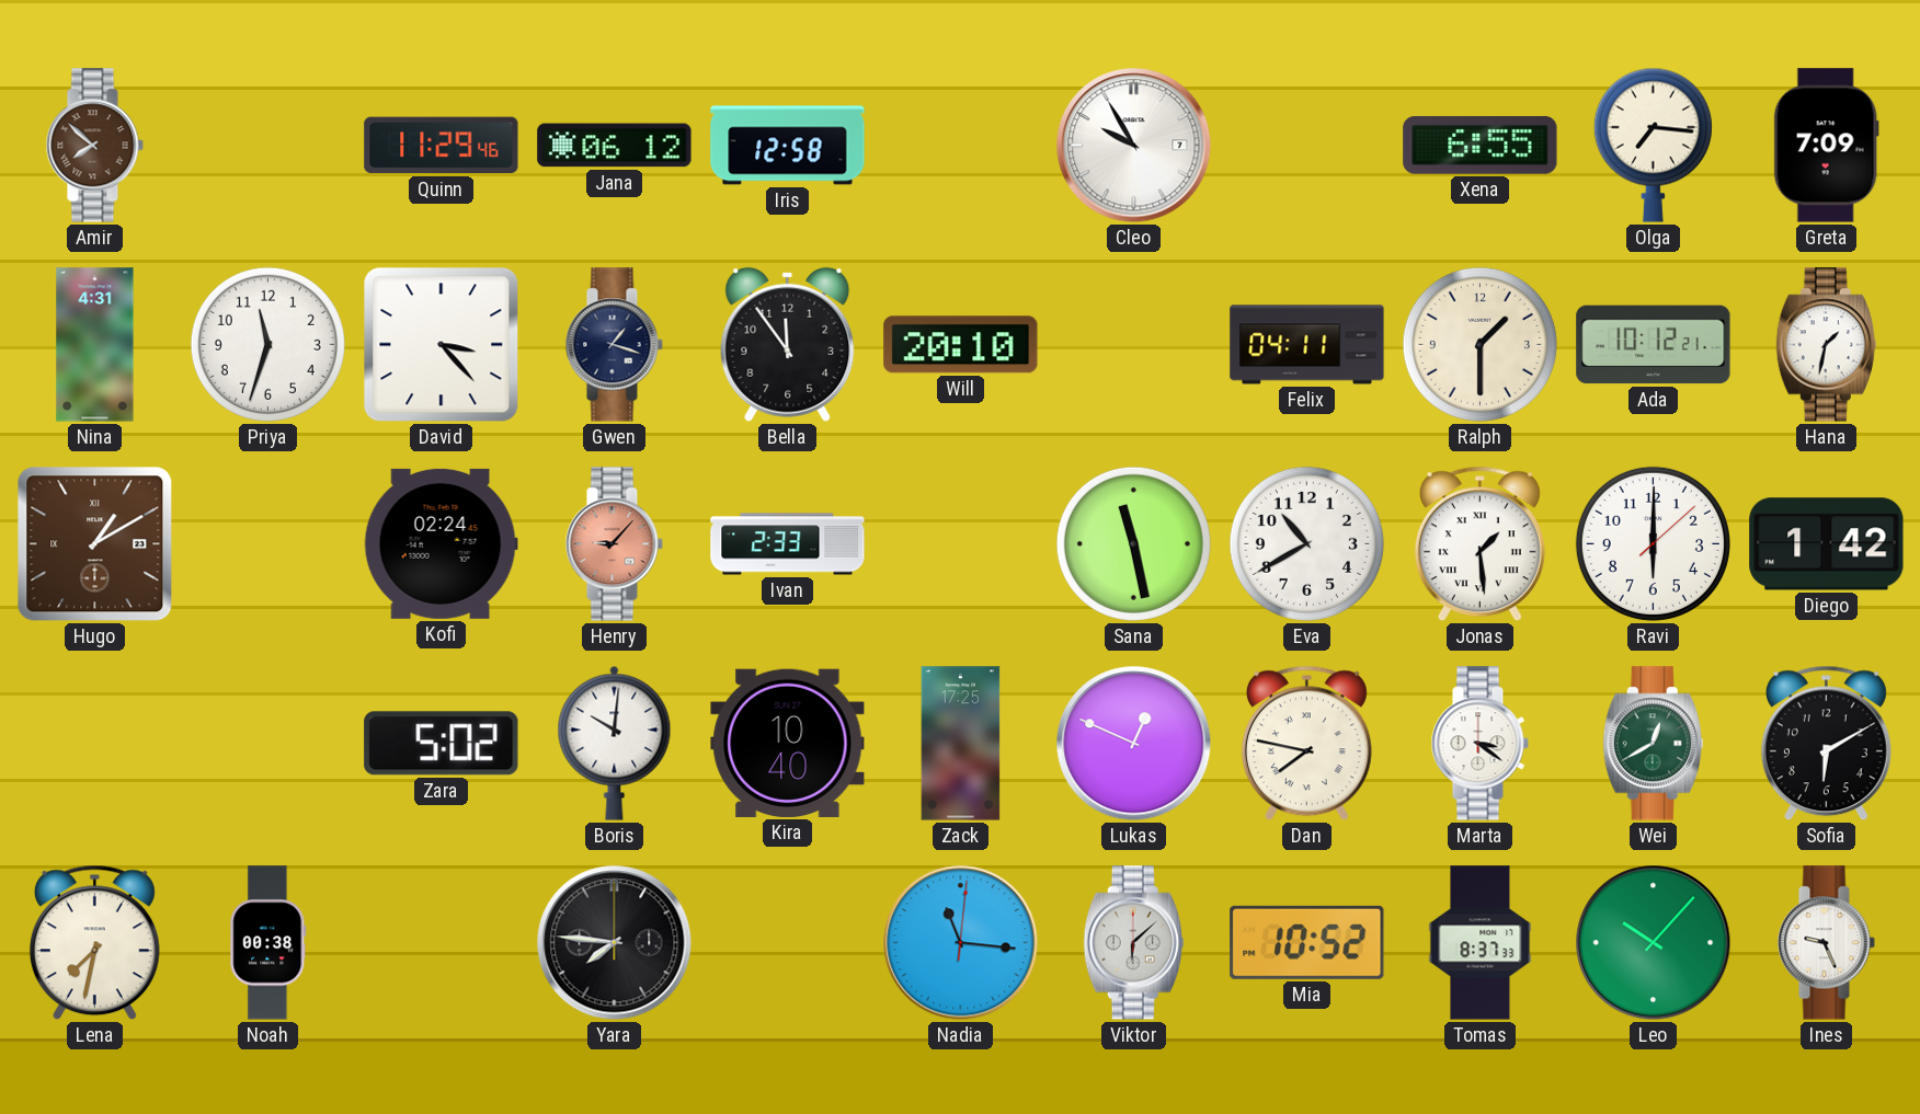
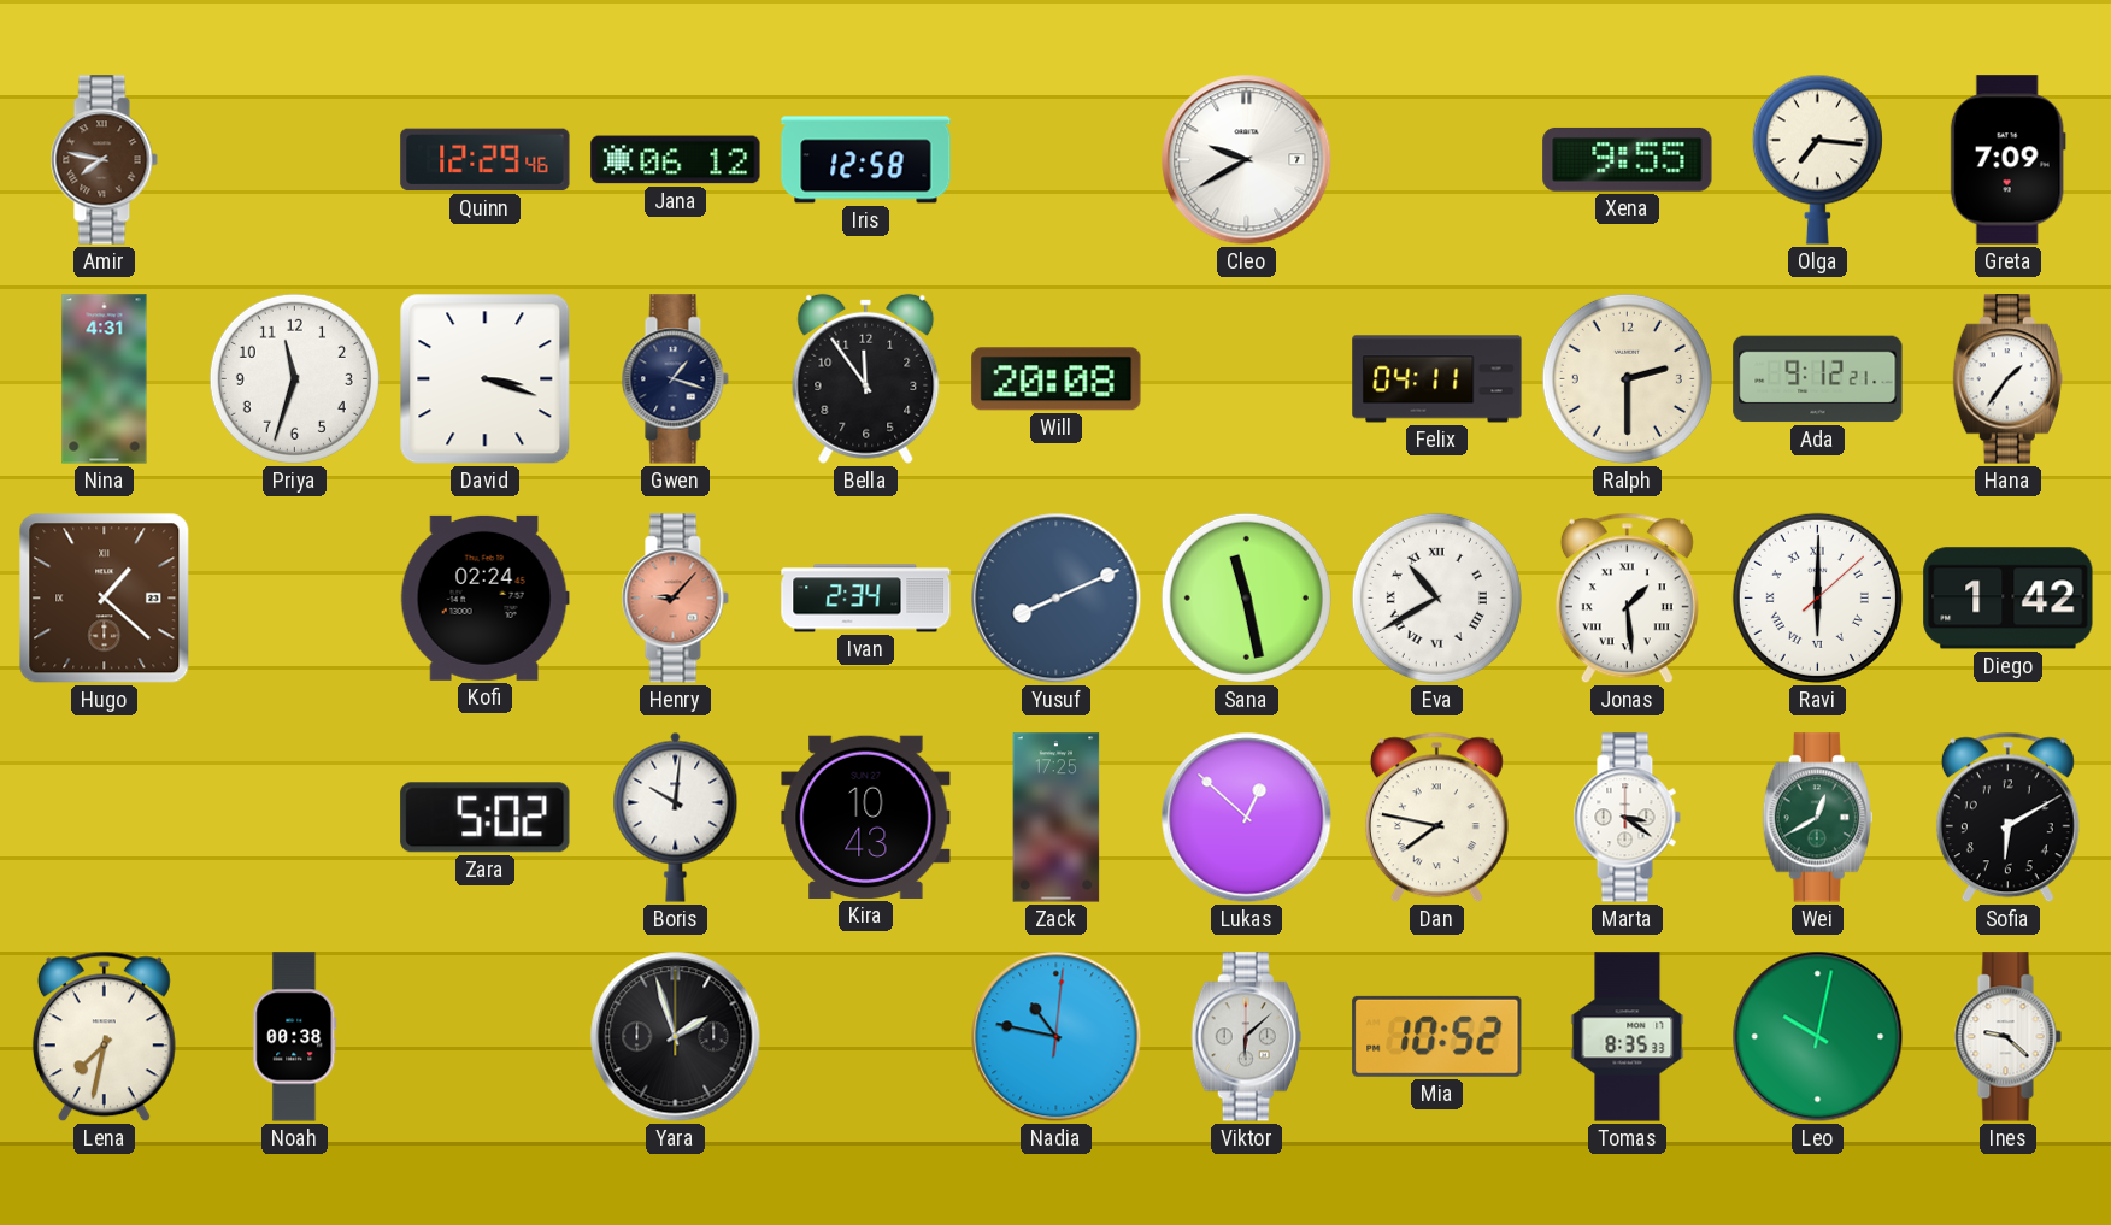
Amir: 7:52 -> 7:47
Quinn: 11:29 -> 12:29
Cleo: 9:55 -> 9:40
Xena: 6:55 -> 9:55
David: 3:23 -> 3:18
Will: 20:10 -> 20:08
Ralph: 1:30 -> 2:30
Ada: 10:12 -> 9:12
Hana: 1:32 -> 1:36
Hugo: 1:10 -> 1:22
Ivan: 2:33 -> 2:34
Yusuf: none -> 8:11
Eva numerals: Arabic -> Roman
Ravi numerals: Arabic -> Roman
Kira: 10:40 -> 10:43
Lukas: 12:49 -> 12:52
Yara: 7:46 -> 1:57
Nadia: 11:16 -> 10:47
Tomas: 8:37 -> 8:35
Leo: 10:07 -> 10:02
Ines: 9:26 -> 9:22
